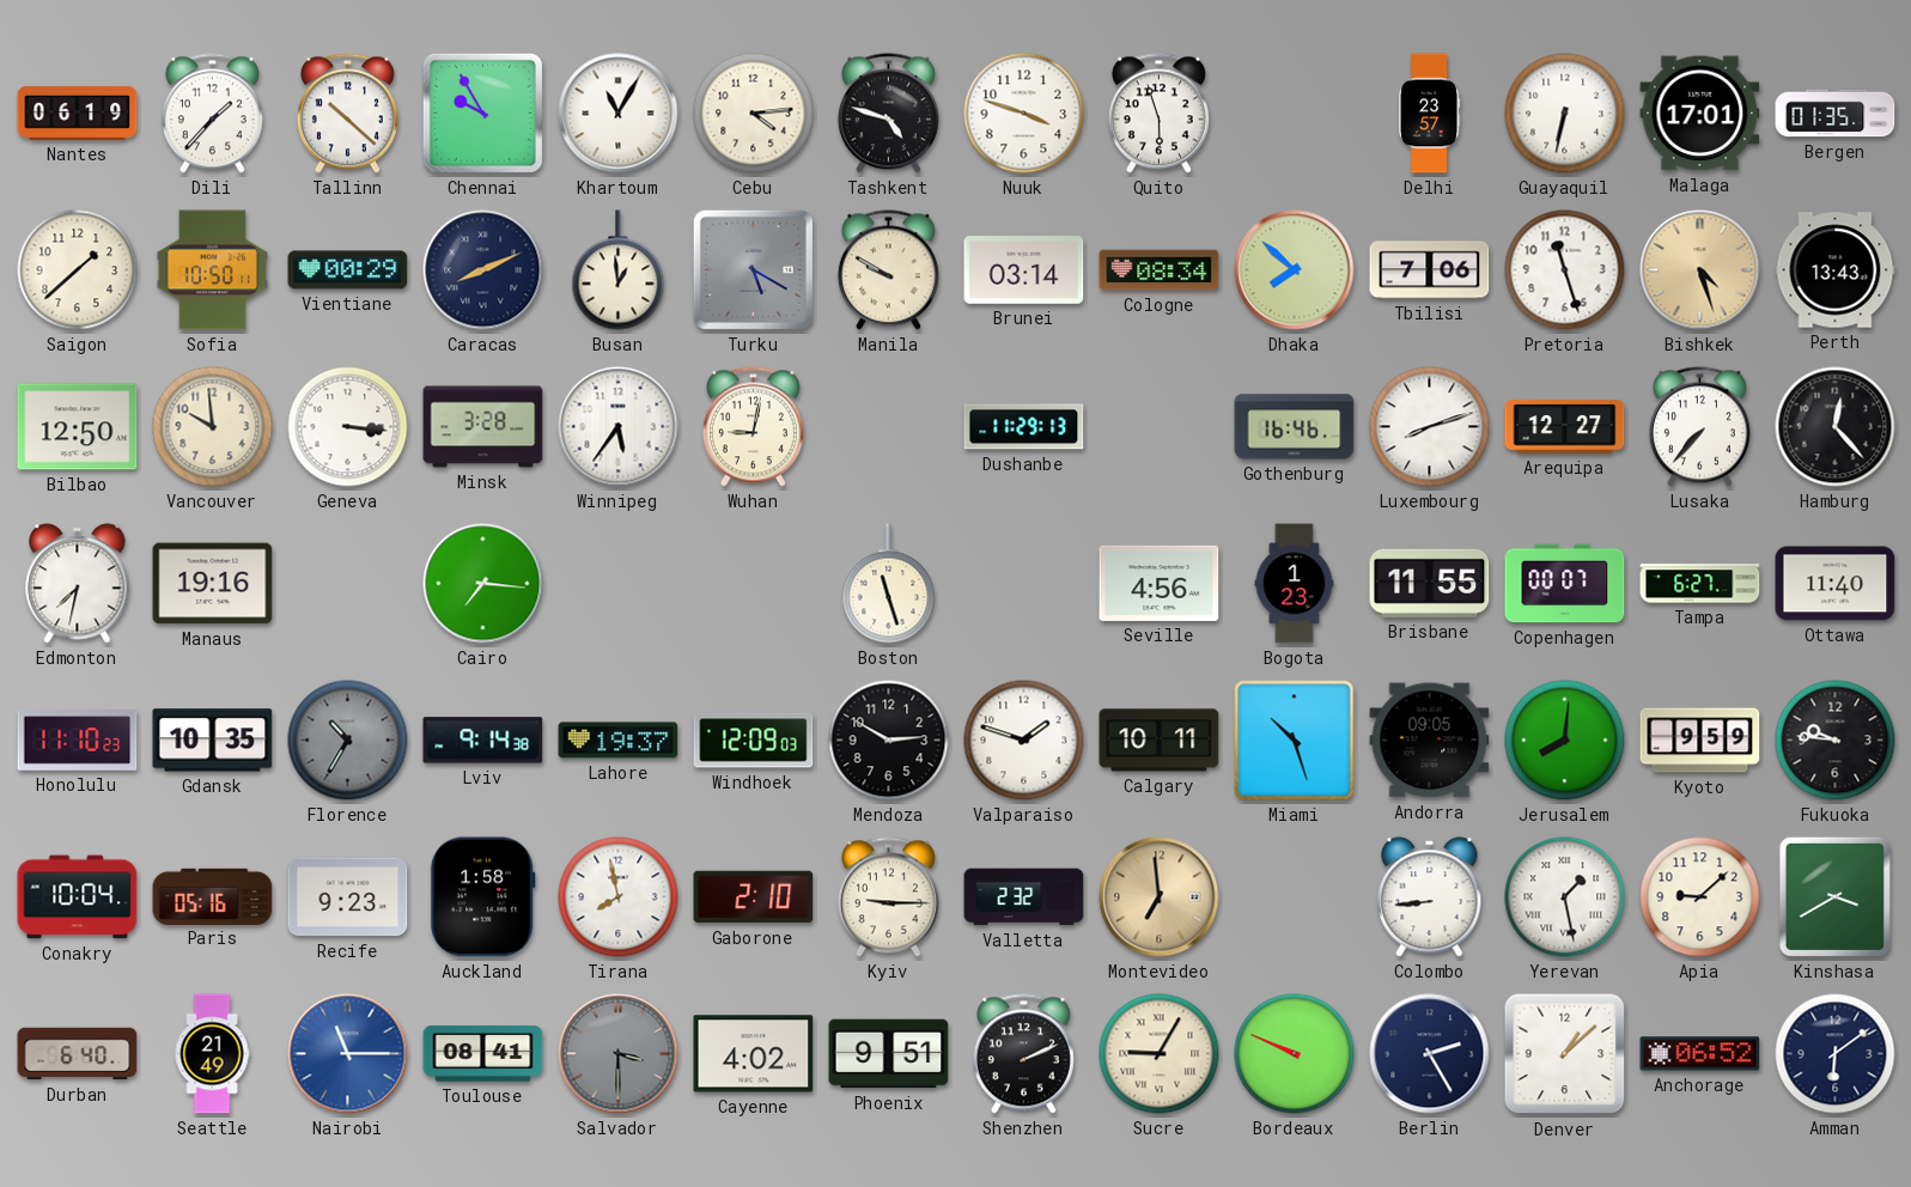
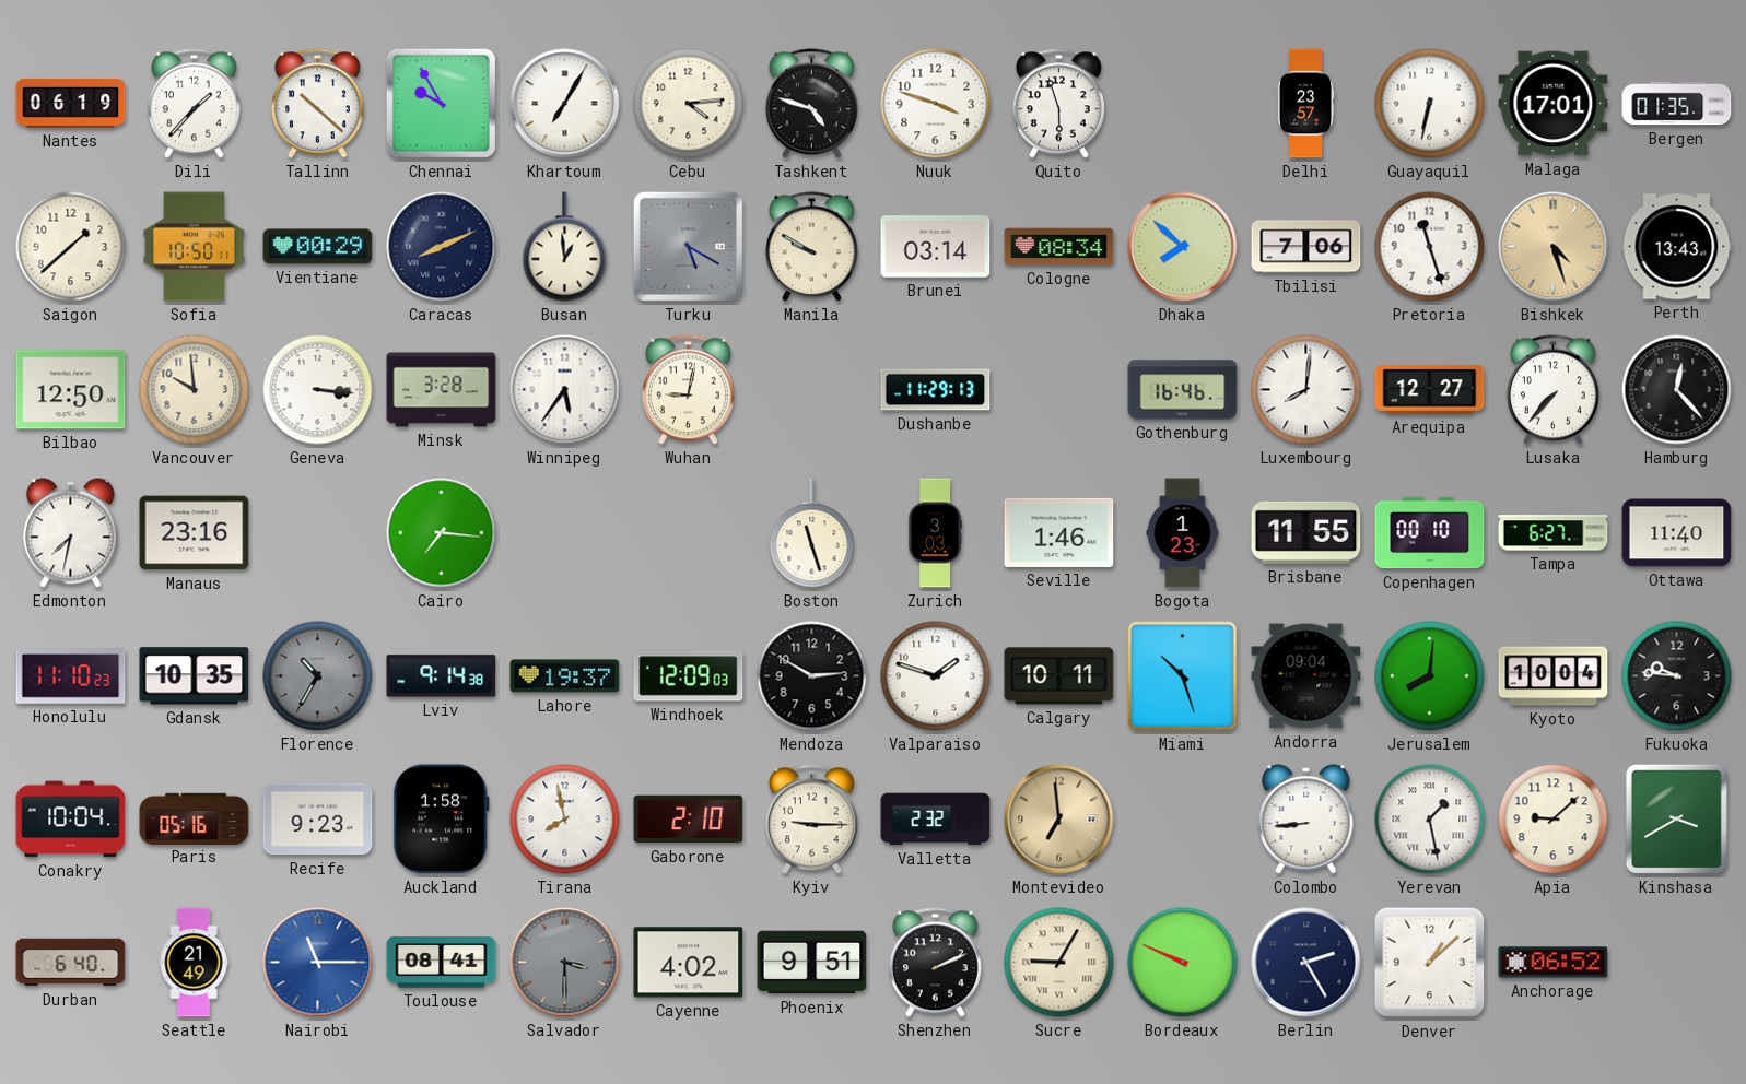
Khartoum: 11:05 -> 7:05
Luxembourg: 8:12 -> 8:01
Manaus: 19:16 -> 23:16
Zurich: none -> 3:03
Seville: 4:56 -> 1:46
Copenhagen: 00:07 -> 00:10
Andorra: 09:05 -> 09:04
Kyoto: 9:59 -> 10:04
Amman: 6:09 -> none
